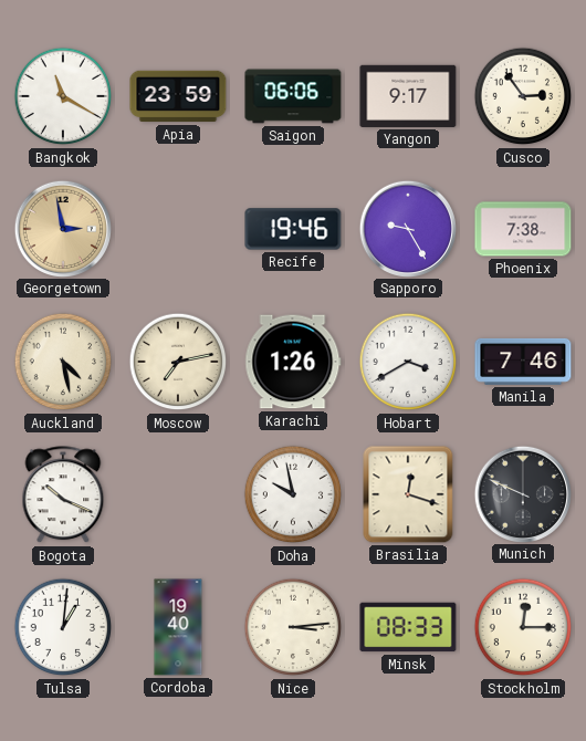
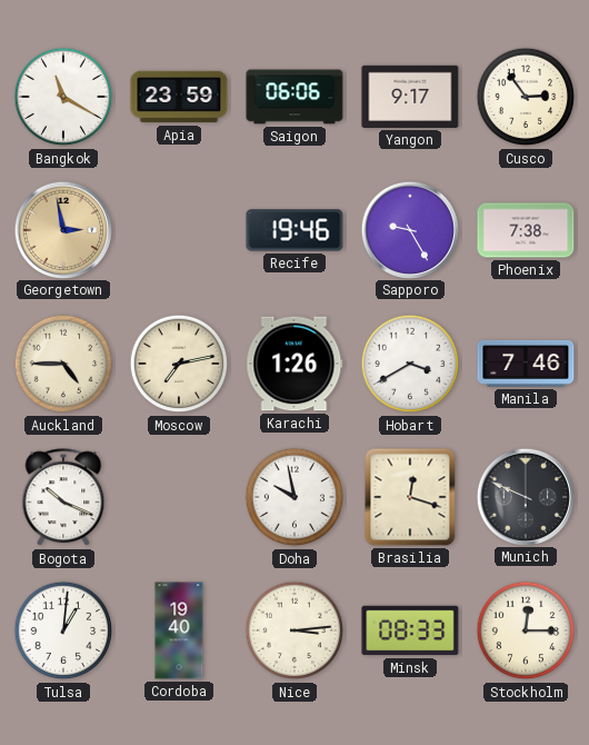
Auckland: 4:28 -> 4:45
